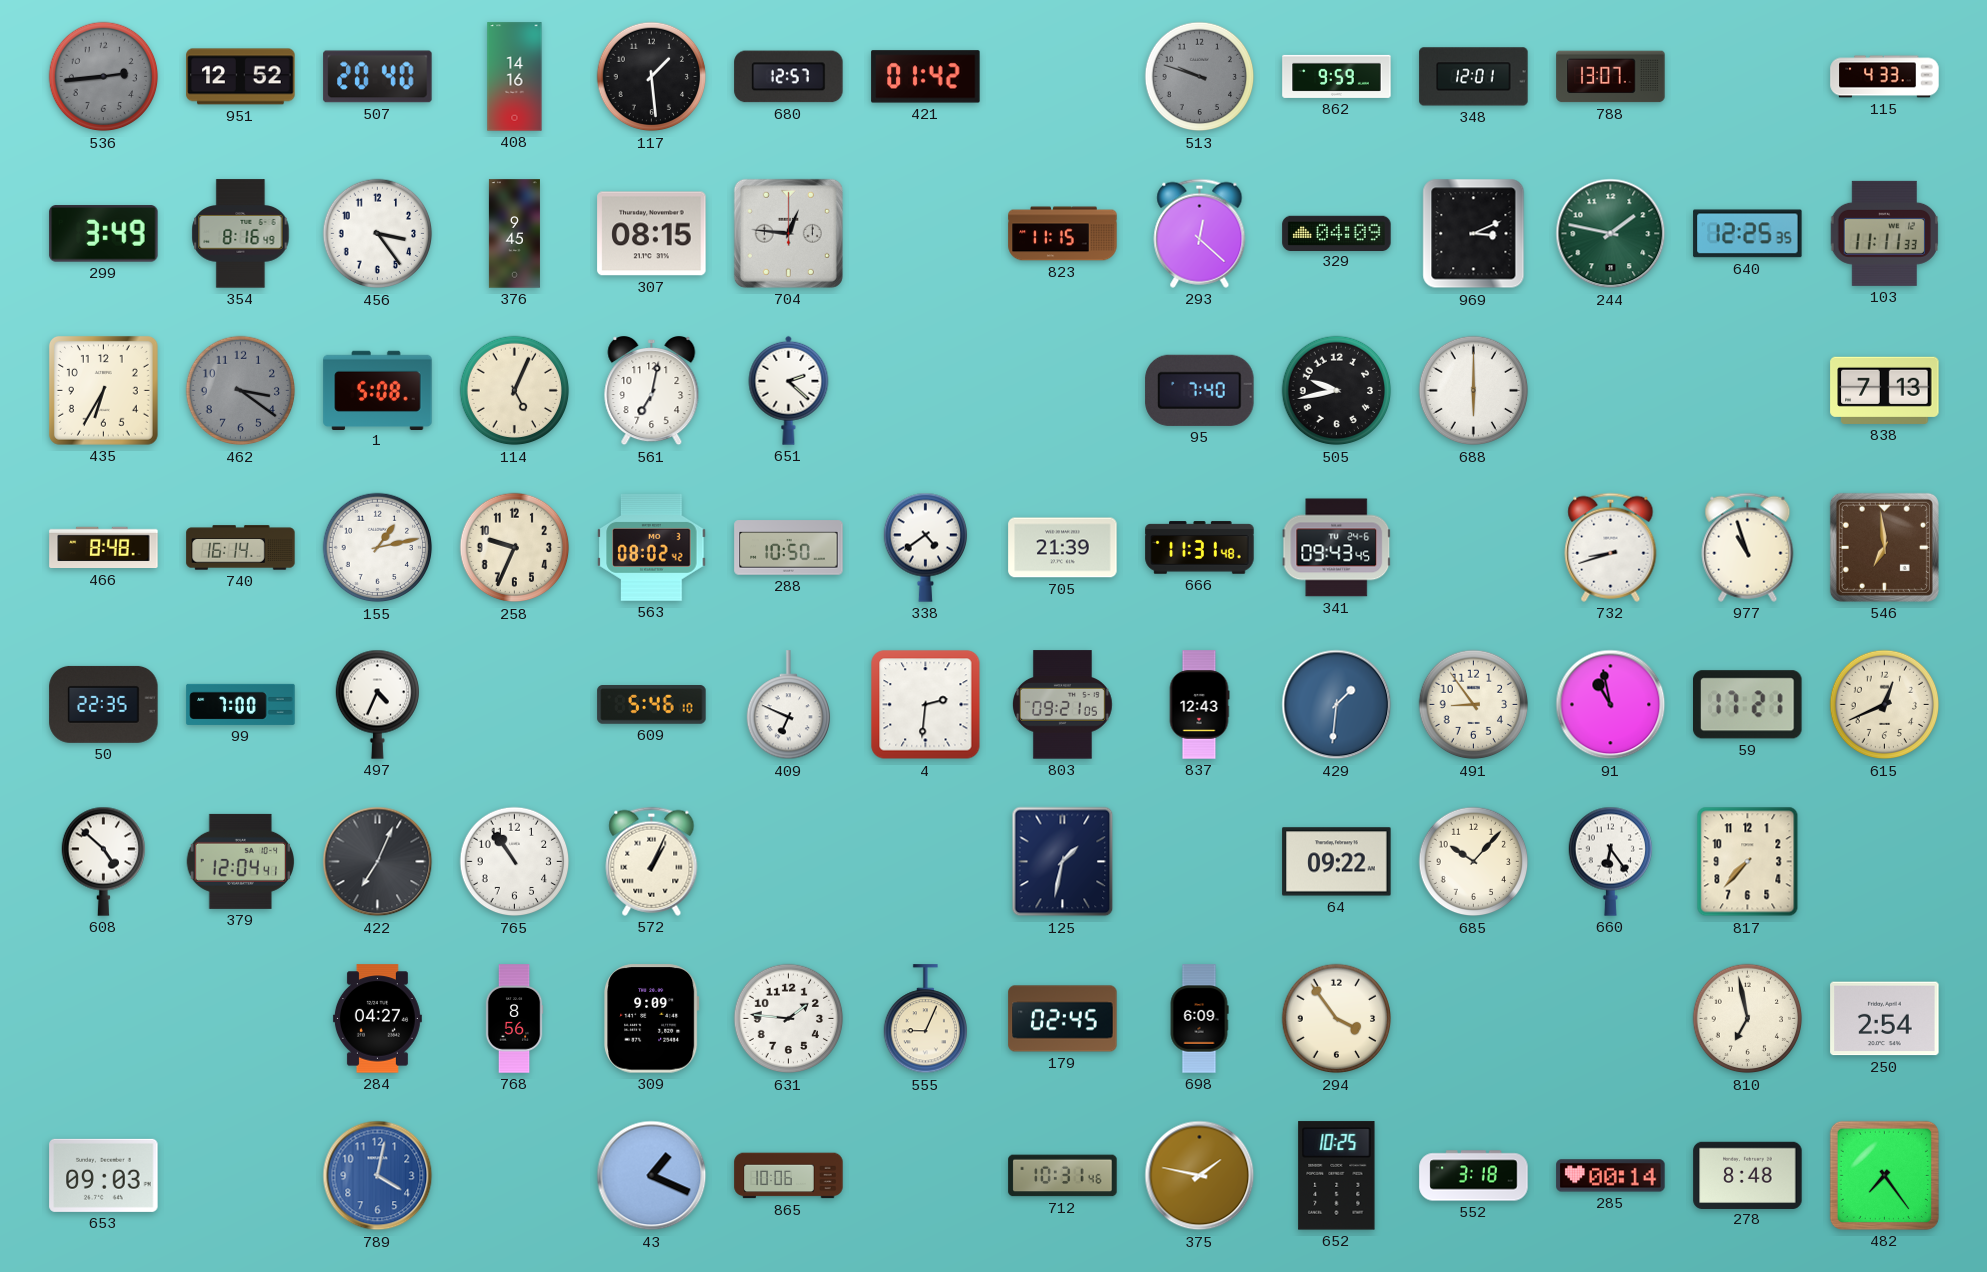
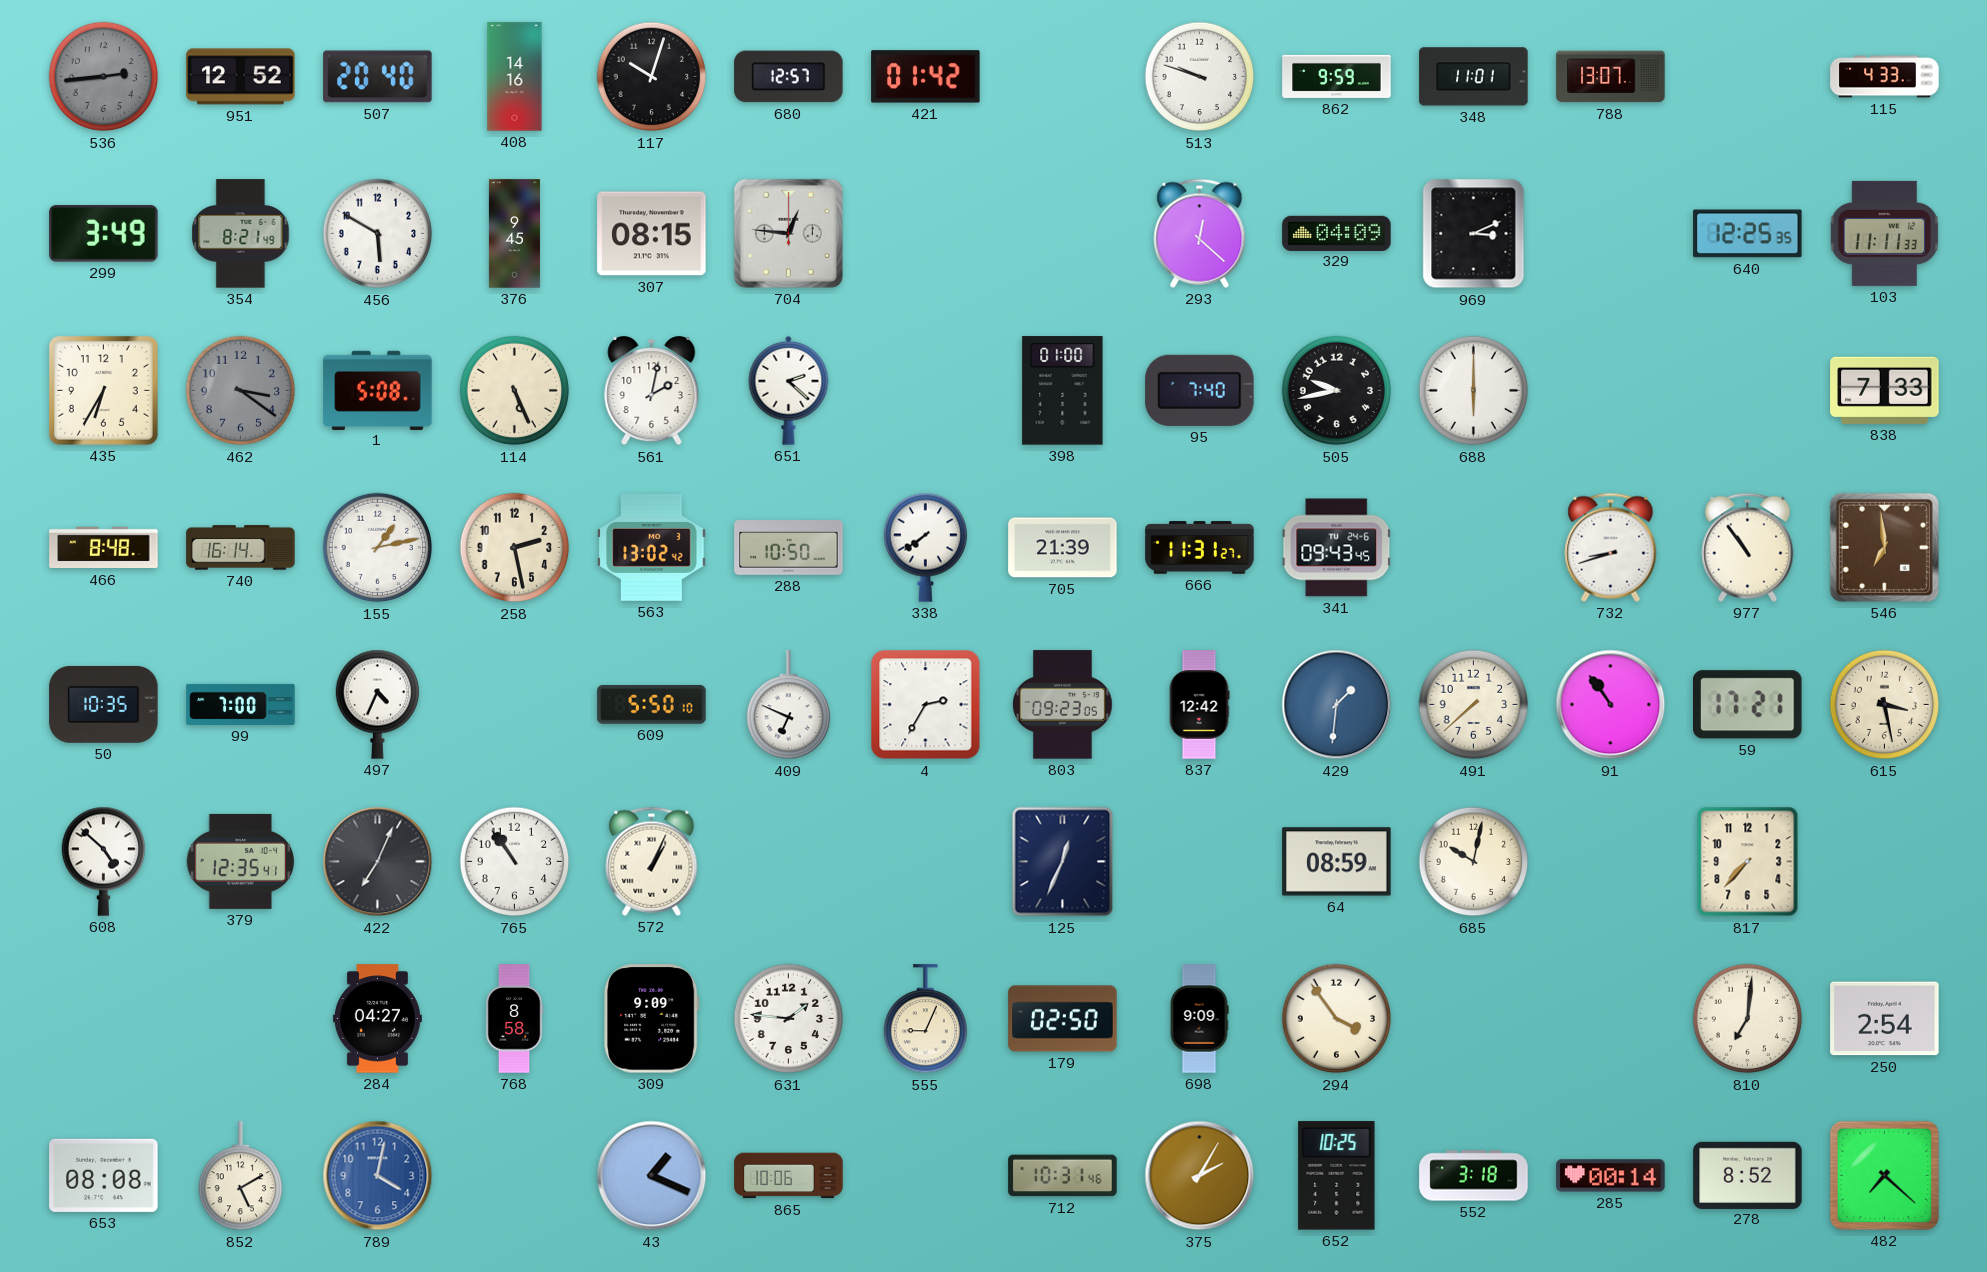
117: 1:29 -> 10:03
513 dial: grey -> white
348: 12:01 -> 11:01
354: 8:16 -> 8:21
456: 3:24 -> 5:50
823: 11:15 -> none
244: 1:47 -> none
114: 5:04 -> 5:26
561: 7:02 -> 2:02
398: none -> 01:00
838: 7:13 -> 7:33
258: 9:34 -> 2:28
563: 08:02 -> 13:02
338: 4:39 -> 7:39
666: 11:31:48 -> 11:31:27
977: 10:57 -> 10:54
50: 22:35 -> 10:35
609: 5:46 -> 5:50
4: 2:31 -> 2:35
803: 09:21 -> 09:23
837: 12:43 -> 12:42
491: 8:54 -> 7:38
91: 10:58 -> 10:54
615: 12:41 -> 3:28
379: 12:04 -> 12:35
125: 1:32 -> 12:34
64: 09:22 -> 08:59
685: 10:07 -> 10:02
660: 6:24 -> none
768: 8:56 -> 8:58
179: 02:45 -> 02:50
698: 6:09 -> 9:09
810: 6:58 -> 7:01
653: 09:03 -> 08:08
852: none -> 5:10
375: 1:47 -> 2:05
278: 8:48 -> 8:52
482: 7:24 -> 7:22
